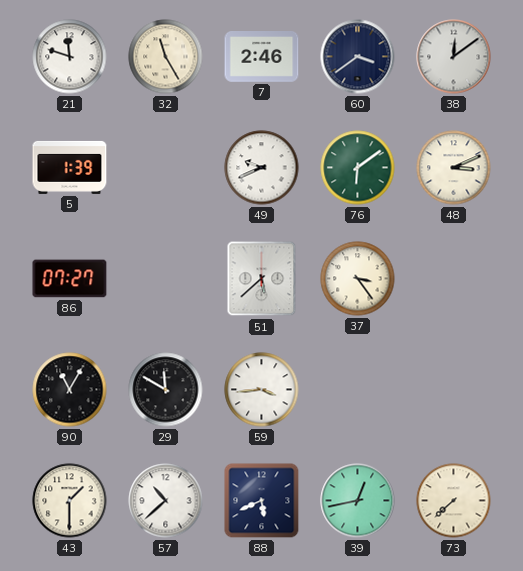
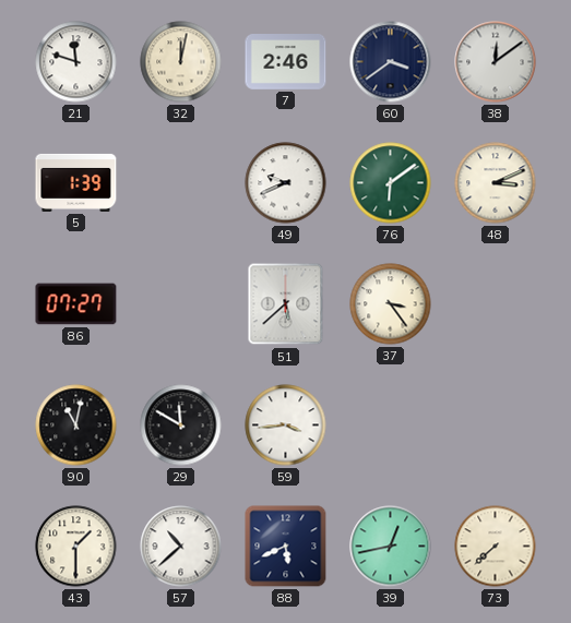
32: 11:25 -> 12:02
90: 11:05 -> 11:02
